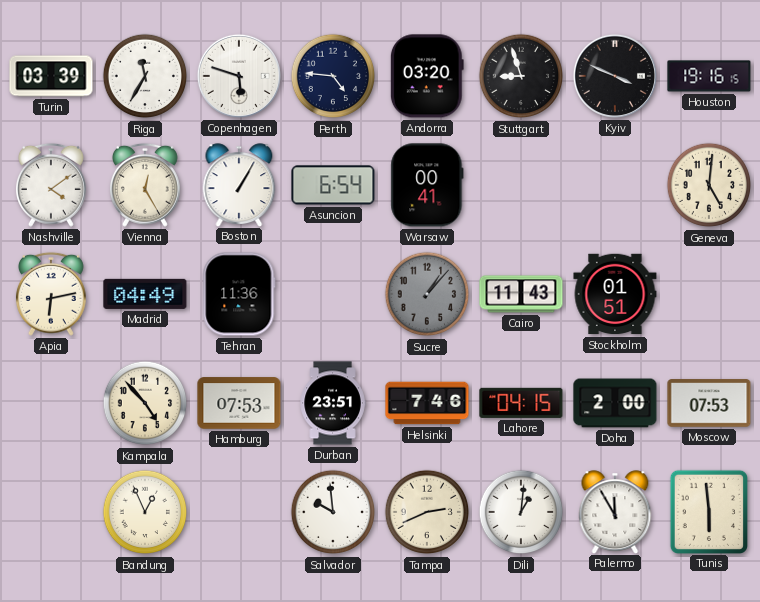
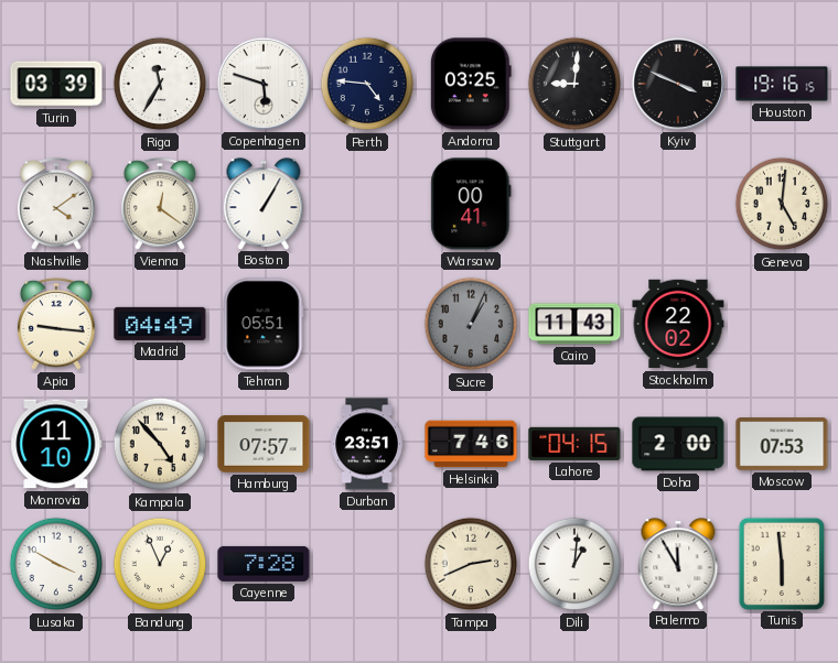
Andorra: 03:20 -> 03:25
Stuttgart: 8:57 -> 9:01
Vienna: 12:25 -> 12:21
Asuncion: 6:54 -> none
Apia: 6:13 -> 9:16
Tehran: 11:36 -> 05:51
Sucre: 1:07 -> 1:04
Stockholm: 01:51 -> 22:02
Monrovia: none -> 11:10
Hamburg: 07:53 -> 07:57
Lusaka: none -> 3:50
Cayenne: none -> 7:28
Salvador: 9:59 -> none
